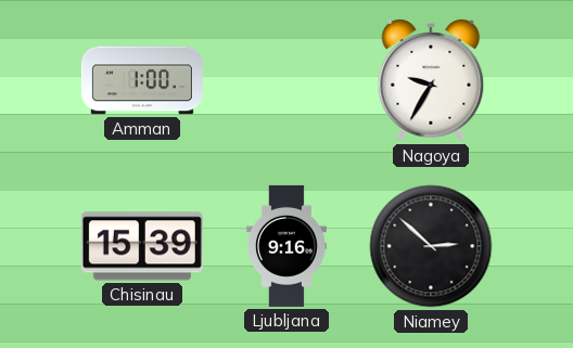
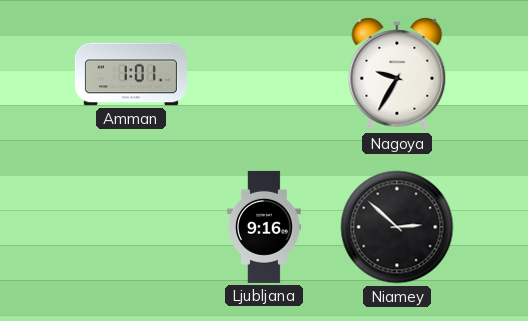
Amman: 1:00 -> 1:01
Chisinau: 15:39 -> none
